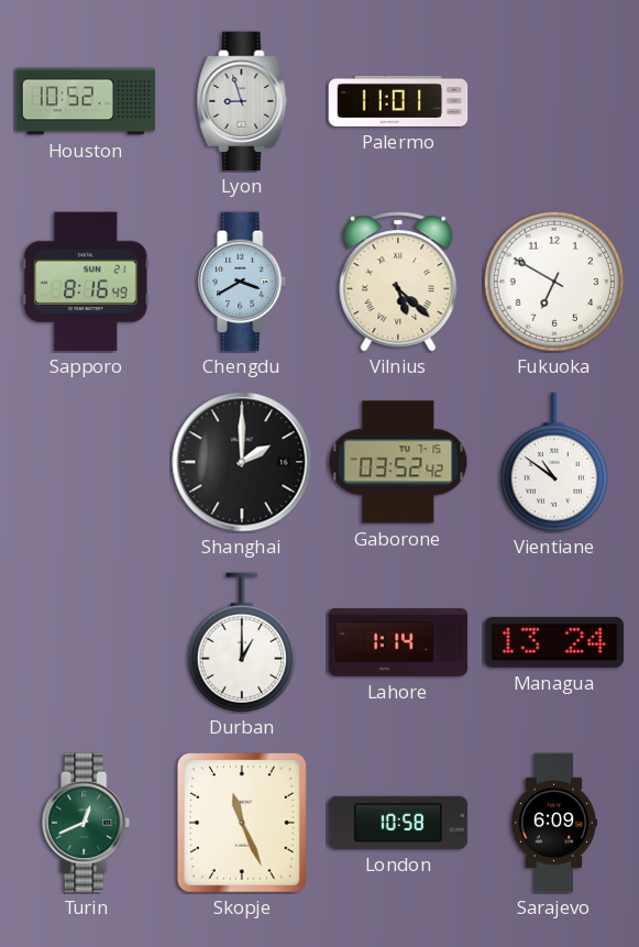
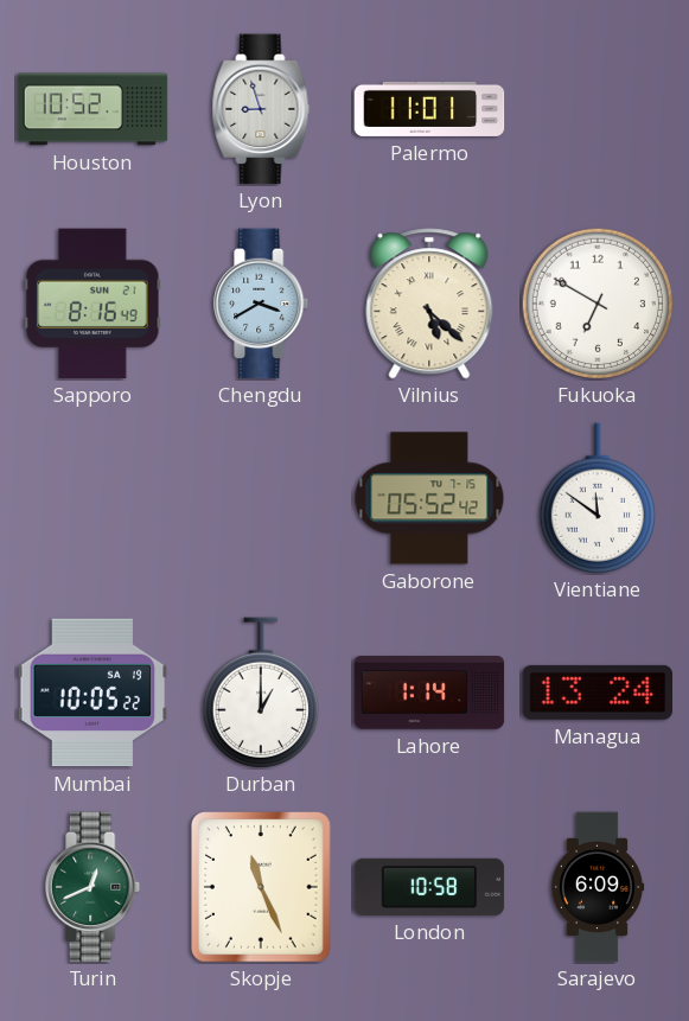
Shanghai: 2:00 -> none
Gaborone: 03:52 -> 05:52
Vientiane: 10:51 -> 11:51
Mumbai: none -> 10:05
